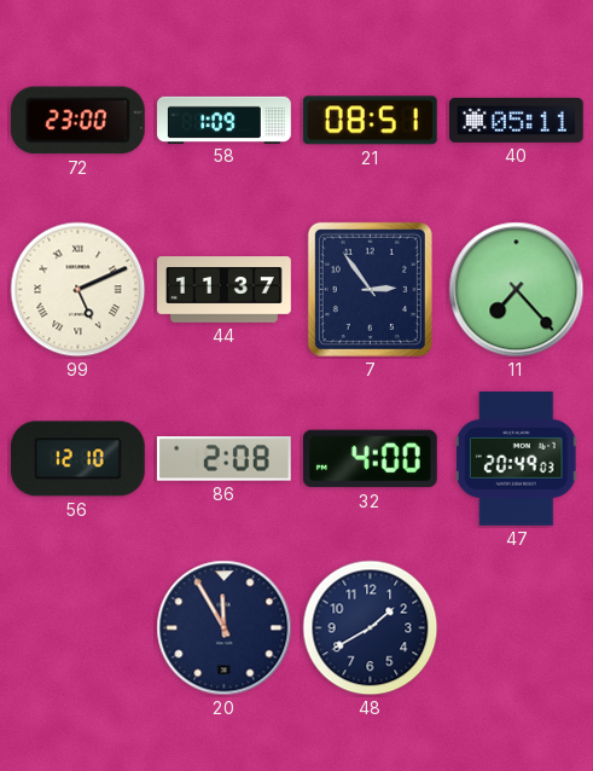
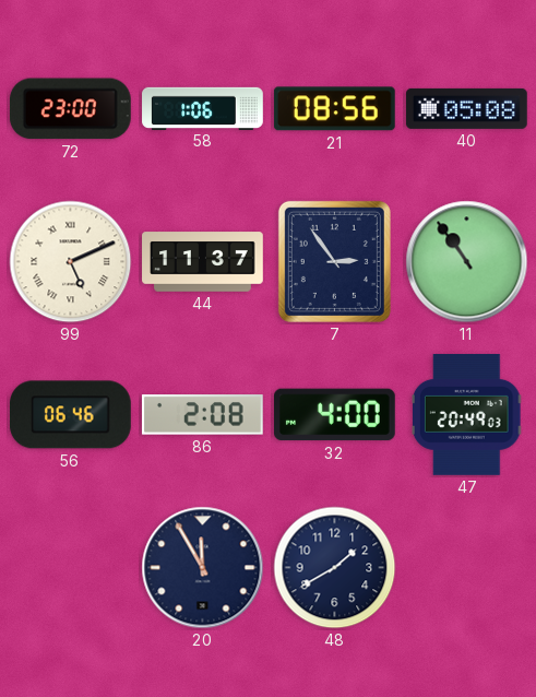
58: 1:09 -> 1:06
21: 08:51 -> 08:56
40: 05:11 -> 05:08
11: 7:23 -> 10:54
56: 12:10 -> 06:46
